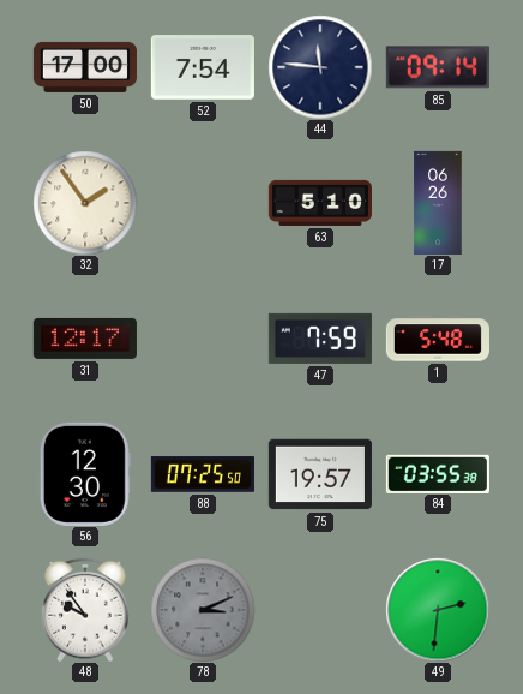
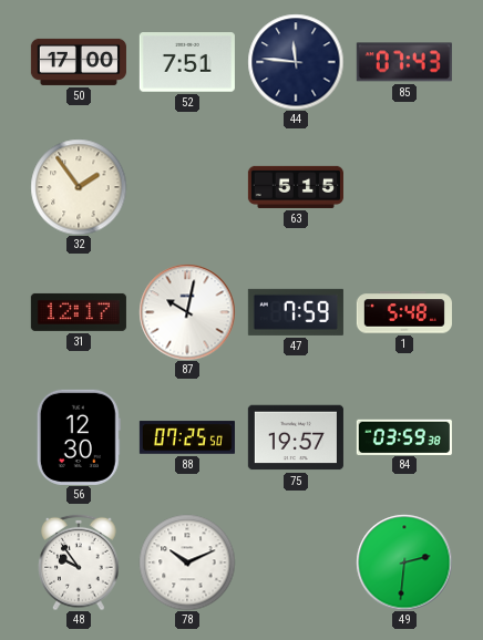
52: 7:54 -> 7:51
85: 09:14 -> 07:43
63: 5:10 -> 5:15
17: 06:26 -> none
87: none -> 10:02
84: 03:55 -> 03:59
78: 3:11 -> 10:11
78 dial: grey -> white
